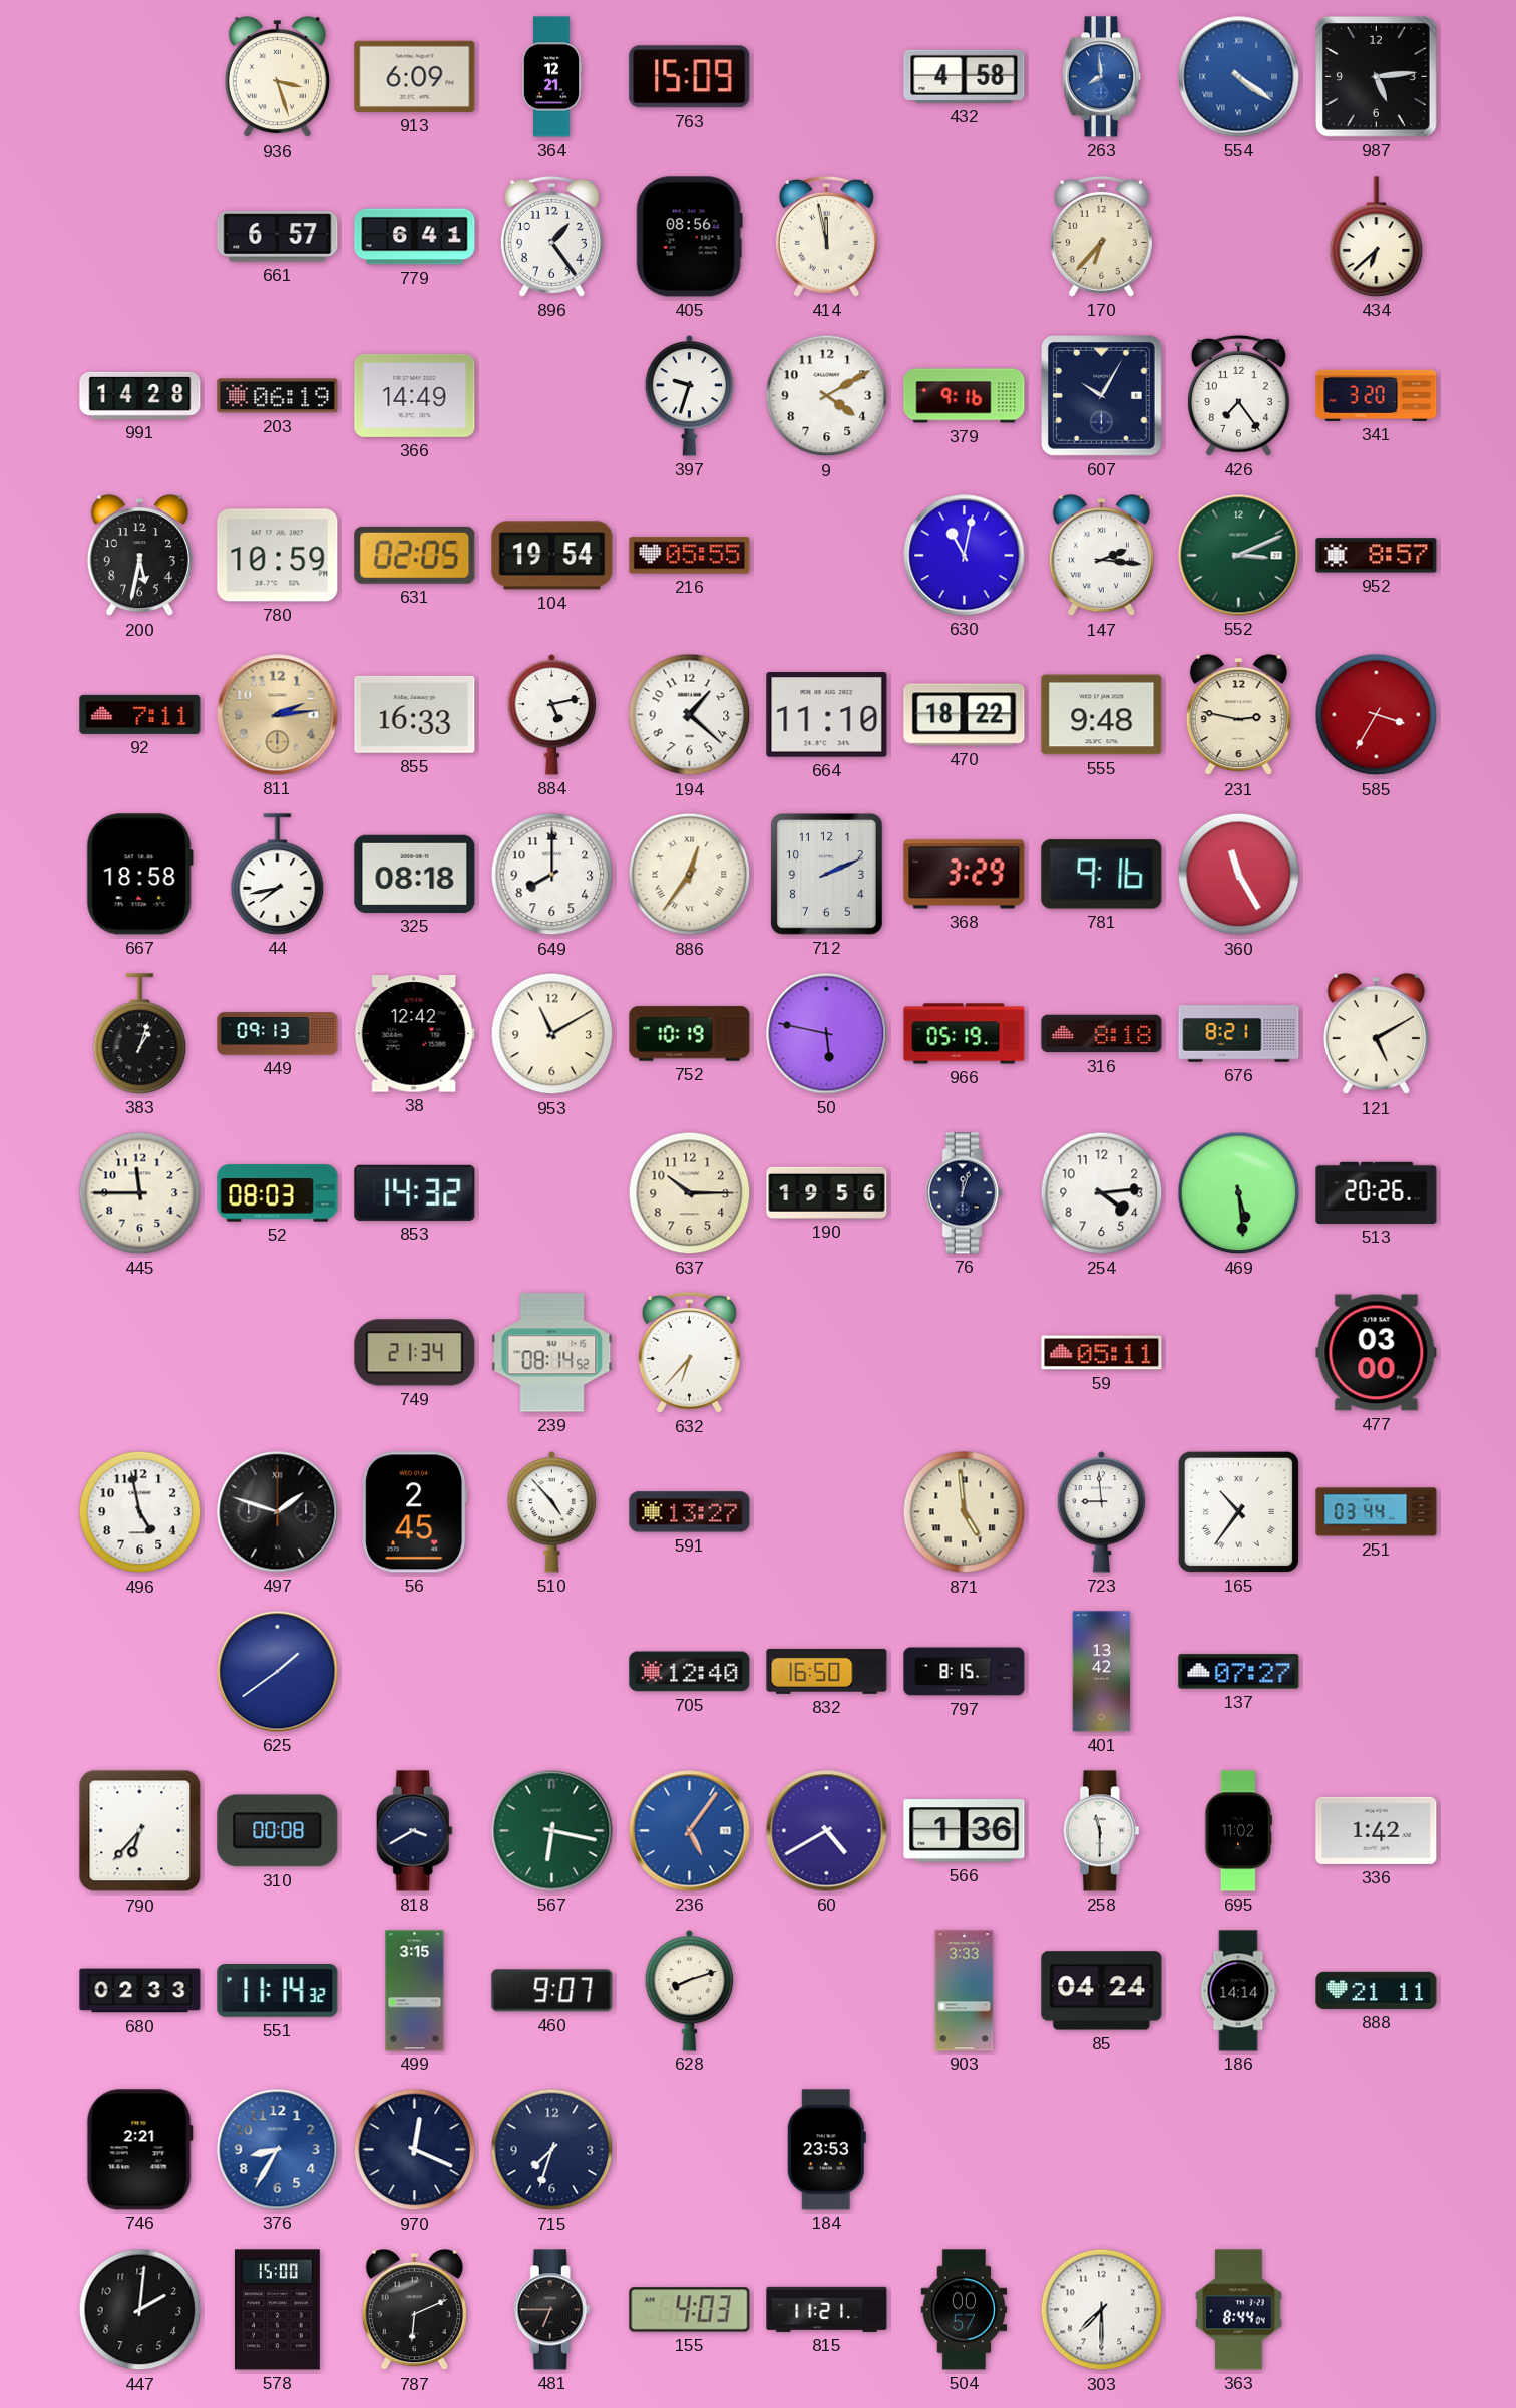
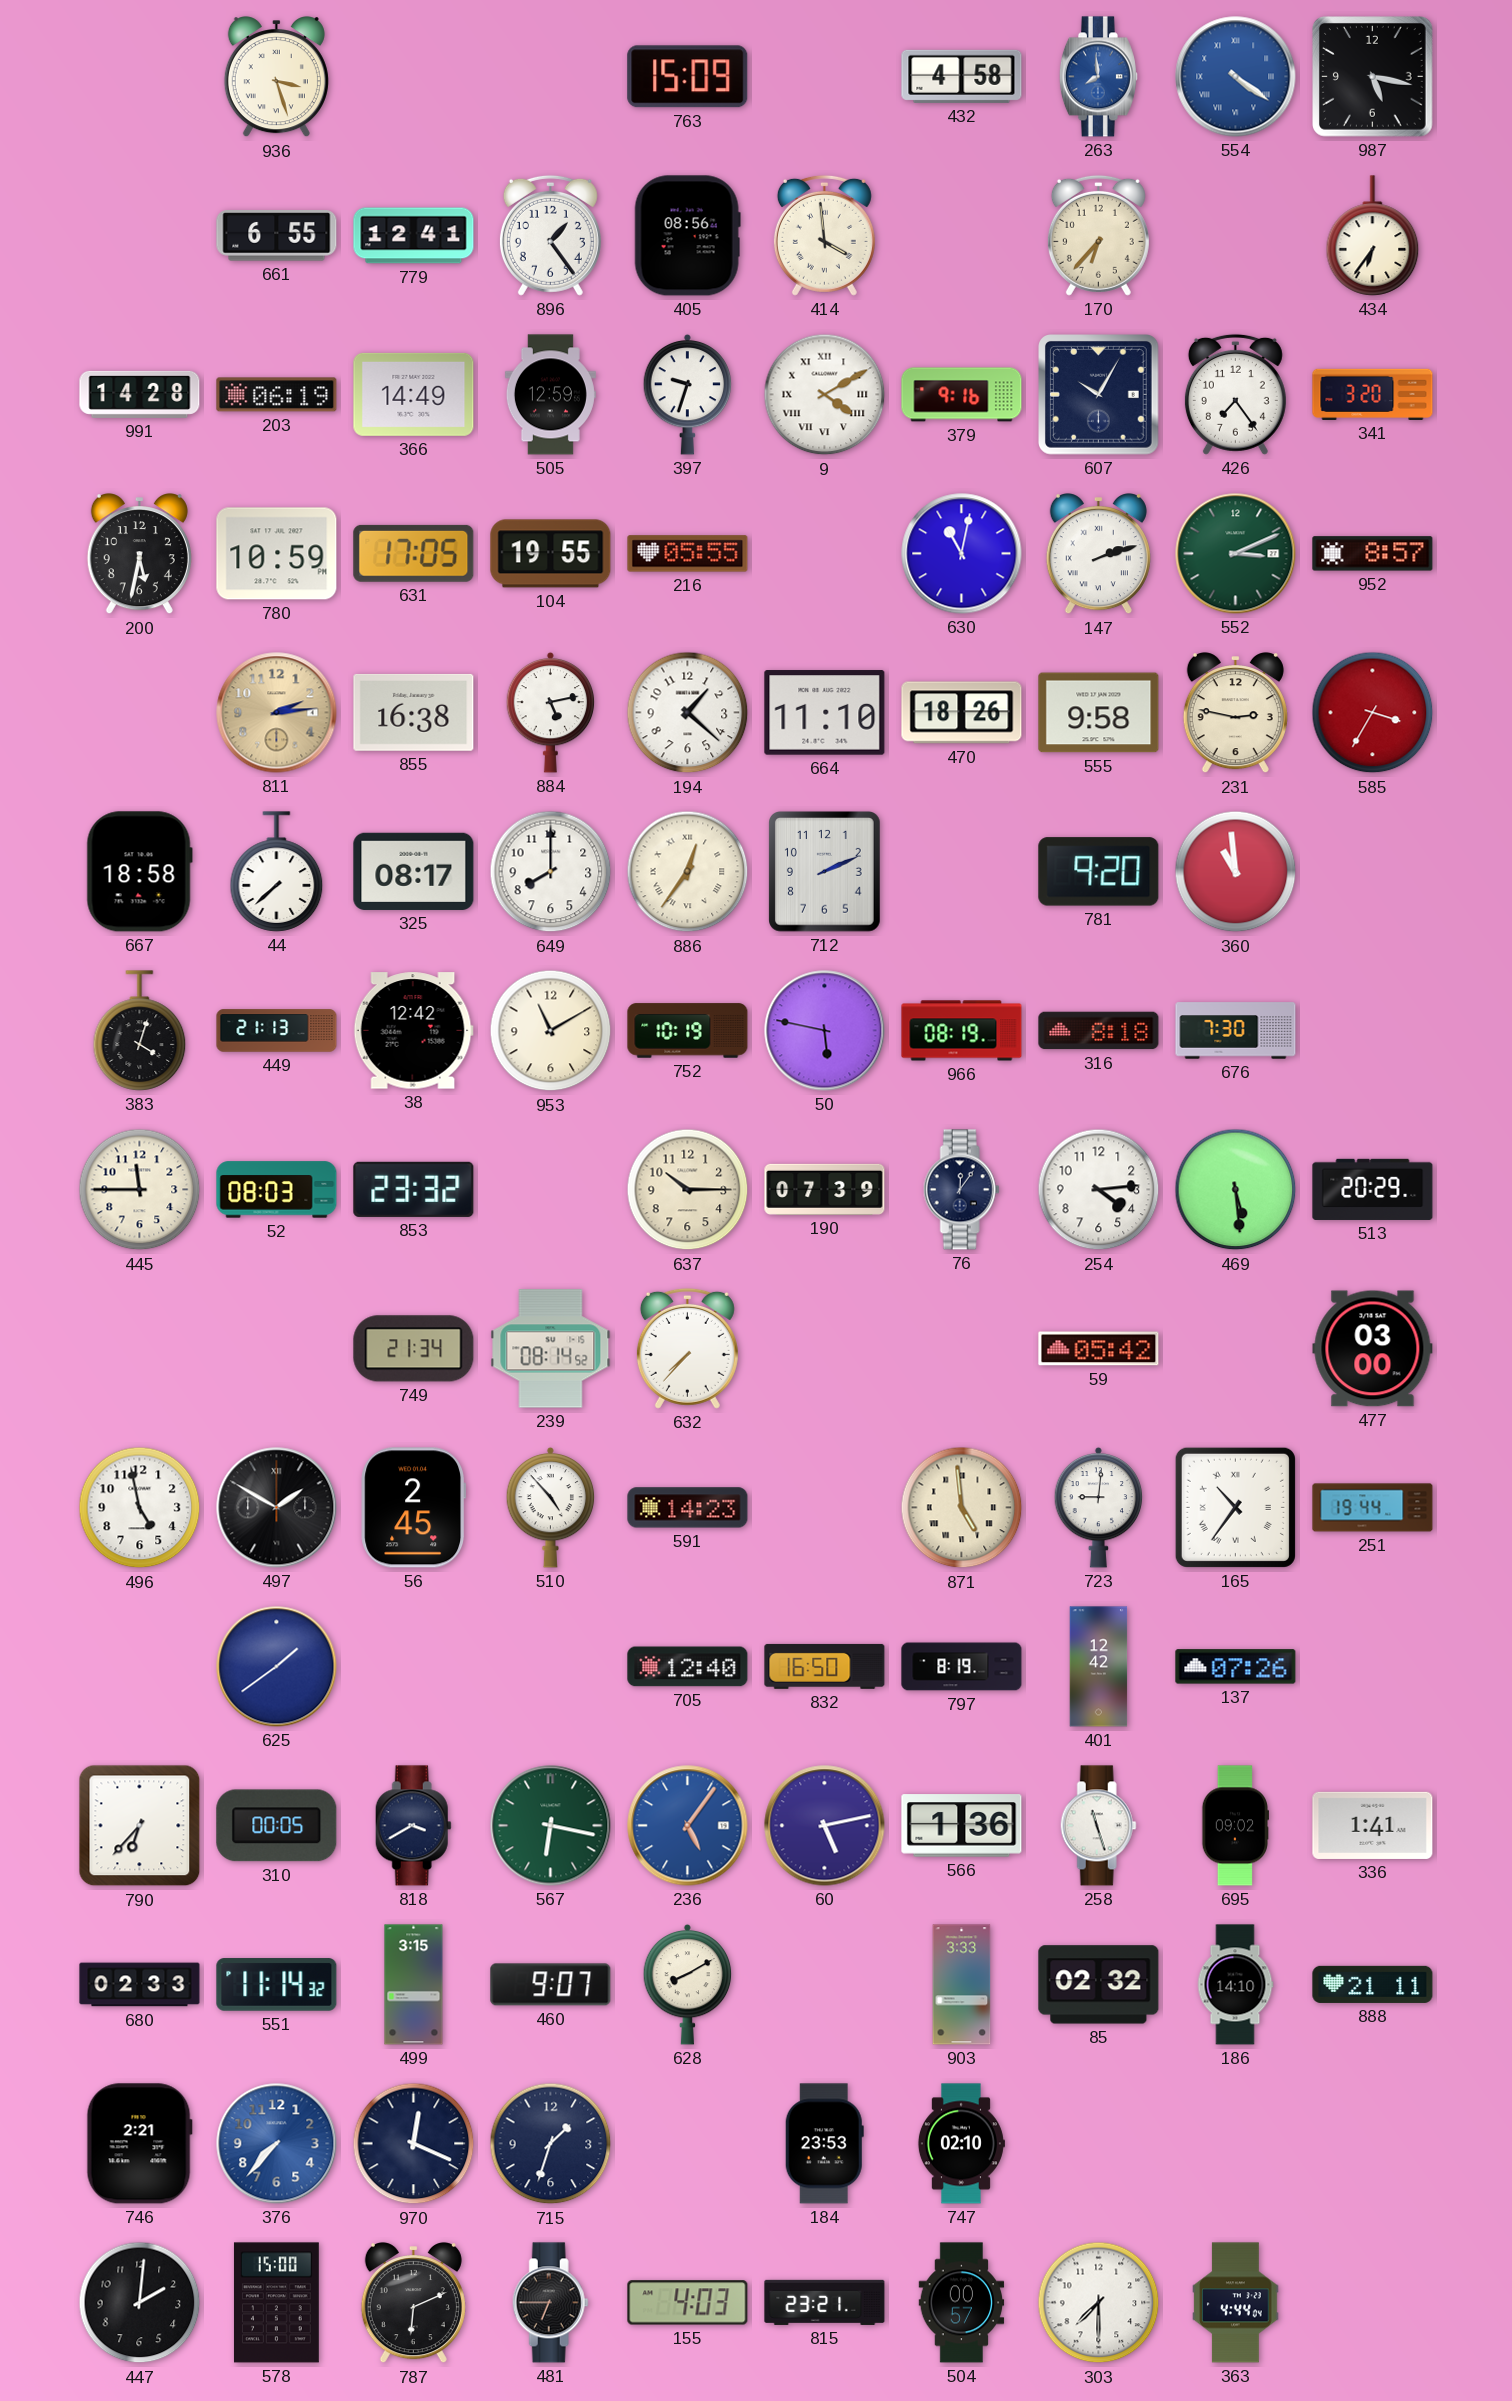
913: 6:09 -> none
364: 12:21 -> none
987: 5:14 -> 5:17
661: 6:57 -> 6:55
779: 6:41 -> 12:41
414: 11:58 -> 3:59
434: 6:38 -> 6:36
505: none -> 12:59
9 numerals: Arabic -> Roman
631: 02:05 -> 17:05
104: 19:54 -> 19:55
147: 2:16 -> 2:12
92: 7:11 -> none
855: 16:33 -> 16:38
470: 18:22 -> 18:26
555: 9:48 -> 9:58
44: 7:43 -> 7:38
325: 08:18 -> 08:17
368: 3:29 -> none
781: 9:16 -> 9:20
360: 11:25 -> 10:59
383: 1:03 -> 4:03
449: 09:13 -> 21:13
966: 05:19 -> 08:19
676: 8:21 -> 7:30
121: 5:10 -> none
853: 14:32 -> 23:32
190: 19:56 -> 07:39
76: 12:03 -> 12:06
513: 20:26 -> 20:29
632: 6:37 -> 7:37
59: 05:11 -> 05:42
497: 1:48 -> 1:50
591: 13:27 -> 14:23
723: 8:59 -> 9:01
251: 03:44 -> 19:44
797: 8:15 -> 8:19
401: 13:42 -> 12:42
137: 07:27 -> 07:26
310: 00:08 -> 00:05
60: 4:40 -> 5:13
258: 11:30 -> 11:27
695: 11:02 -> 09:02
336: 1:42 -> 1:41
628: 8:12 -> 8:10
85: 04:24 -> 02:32
186: 14:14 -> 14:10
376: 8:35 -> 7:37
715: 7:33 -> 1:33
747: none -> 02:10
815: 11:21 -> 23:21
363: 8:44 -> 4:44
